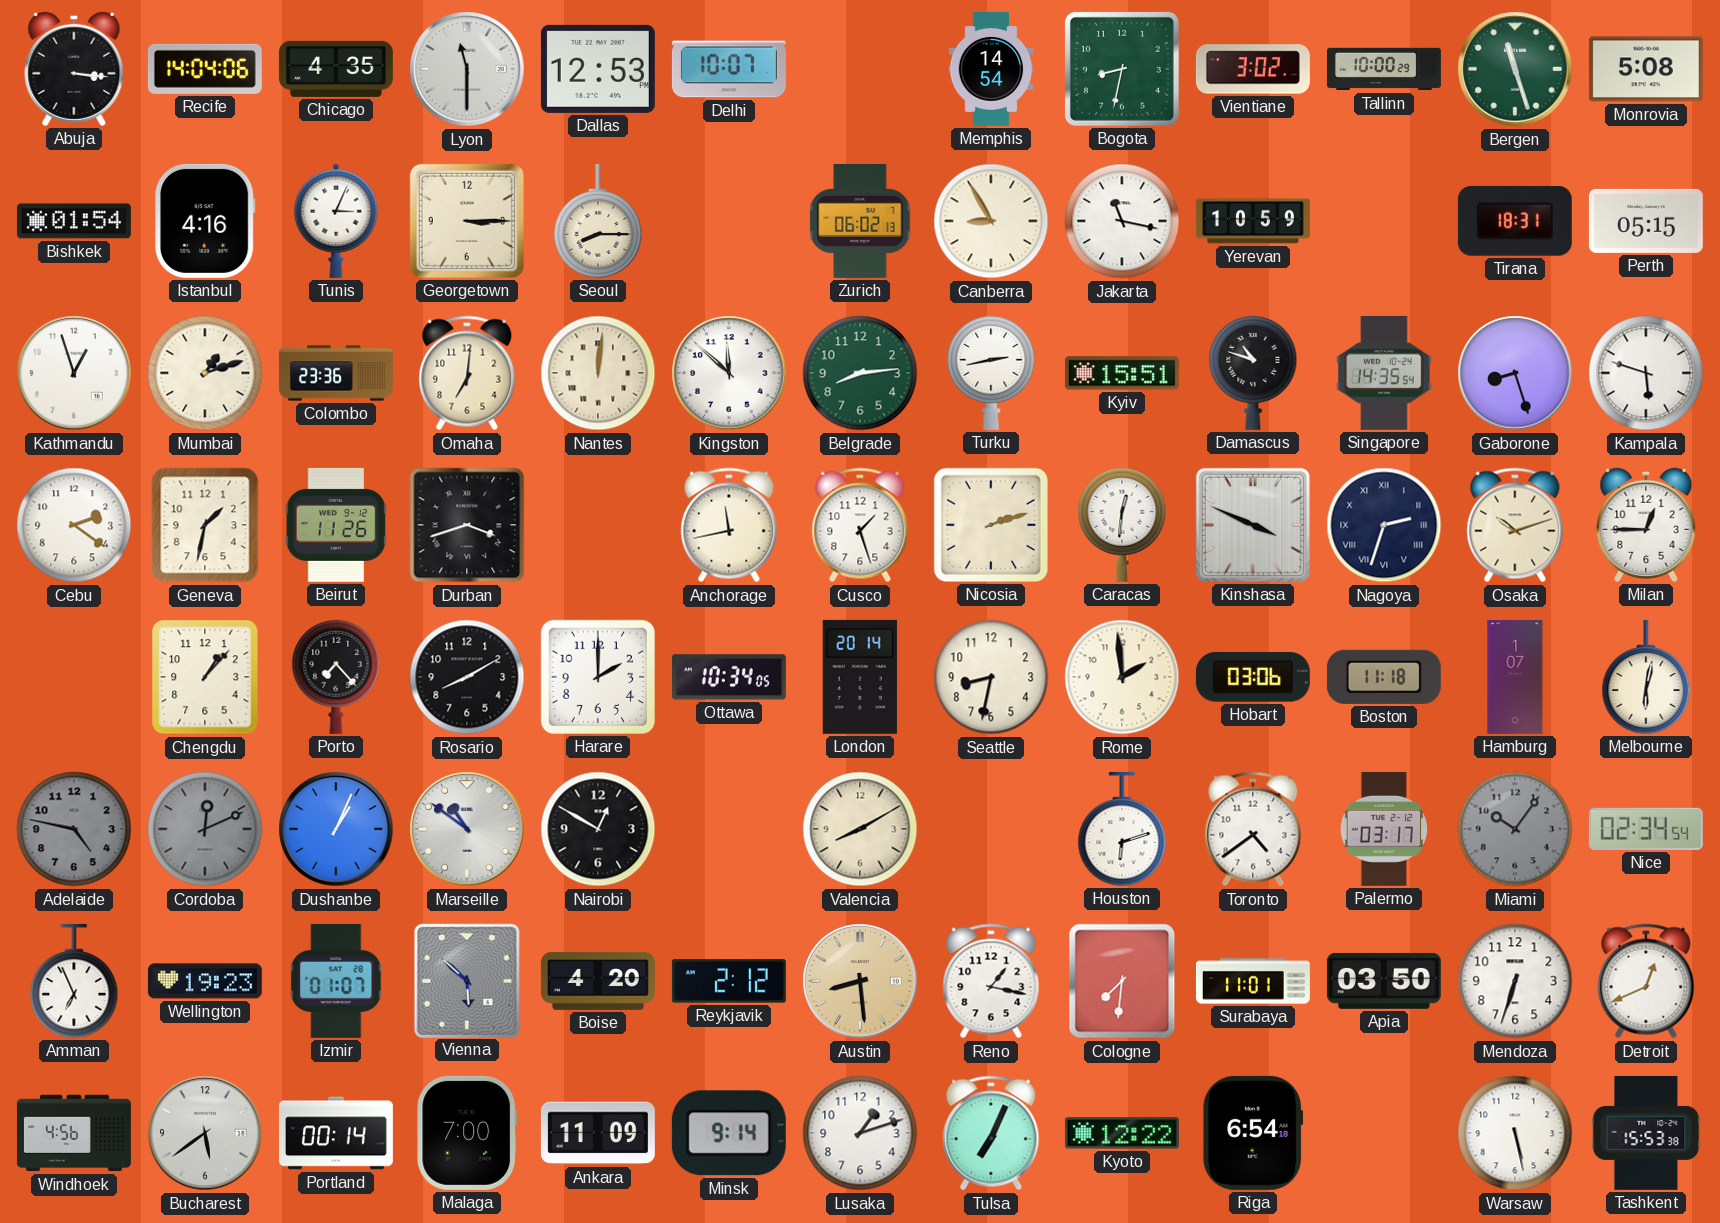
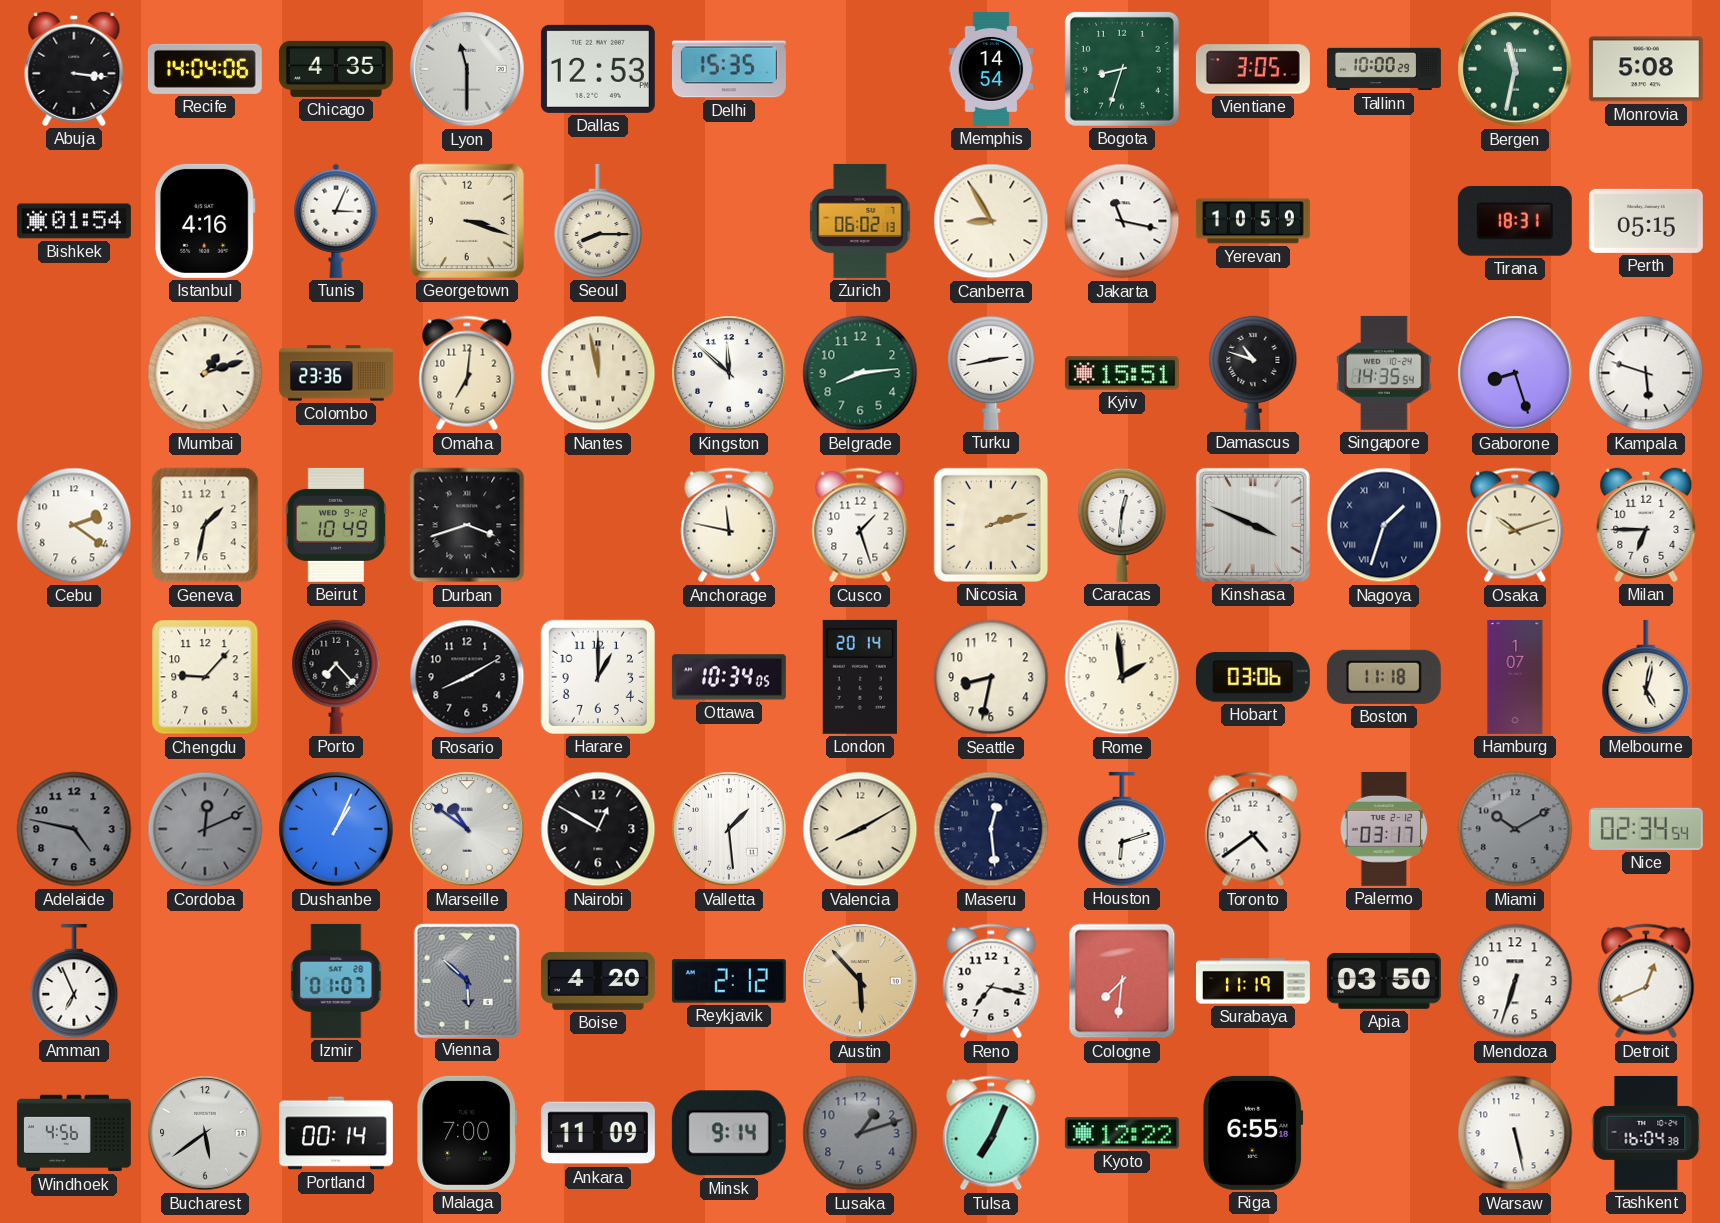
Delhi: 10:07 -> 15:35
Bogota: 8:32 -> 8:33
Vientiane: 3:02 -> 3:05
Bergen: 11:27 -> 11:32
Georgetown: 3:15 -> 3:18
Kathmandu: 12:57 -> none
Nantes: 12:01 -> 11:58
Beirut: 11:26 -> 10:49
Anchorage: 11:43 -> 11:47
Nagoya: 2:33 -> 1:33
Milan: 12:45 -> 6:45
Chengdu: 1:07 -> 9:07
Harare: 2:00 -> 1:00
Melbourne: 6:02 -> 5:02
Valletta: none -> 1:29
Maseru: none -> 12:29
Miami: 10:06 -> 10:10
Wellington: 19:23 -> none
Austin: 8:29 -> 5:53
Reno: 1:17 -> 7:17
Surabaya: 11:01 -> 11:19
Lusaka dial: white -> grey
Riga: 6:54 -> 6:55
Tashkent: 15:53 -> 16:04
